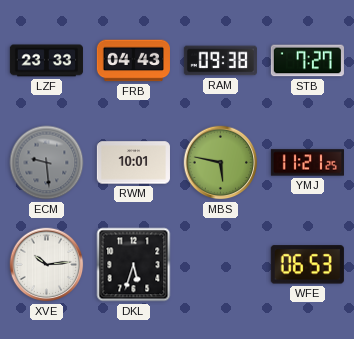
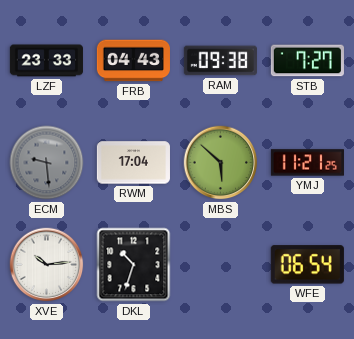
RWM: 10:01 -> 17:04
MBS: 5:47 -> 5:52
DKL: 5:33 -> 10:33
WFE: 06:53 -> 06:54
